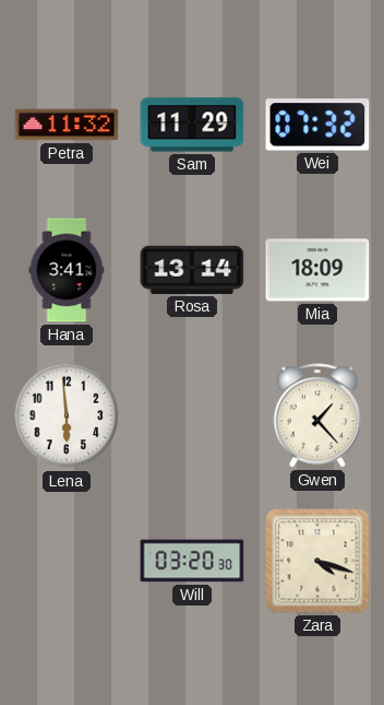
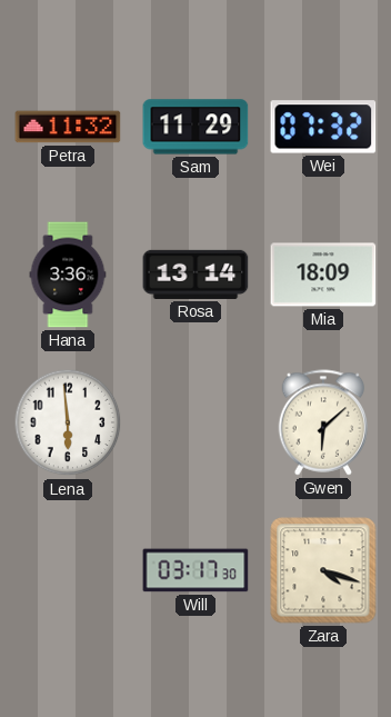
Hana: 3:41 -> 3:36
Gwen: 1:23 -> 6:08
Will: 03:20 -> 03:17
